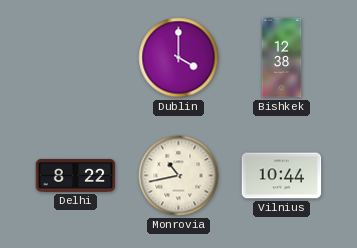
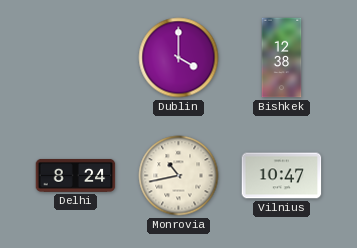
Delhi: 8:22 -> 8:24
Vilnius: 10:44 -> 10:47
